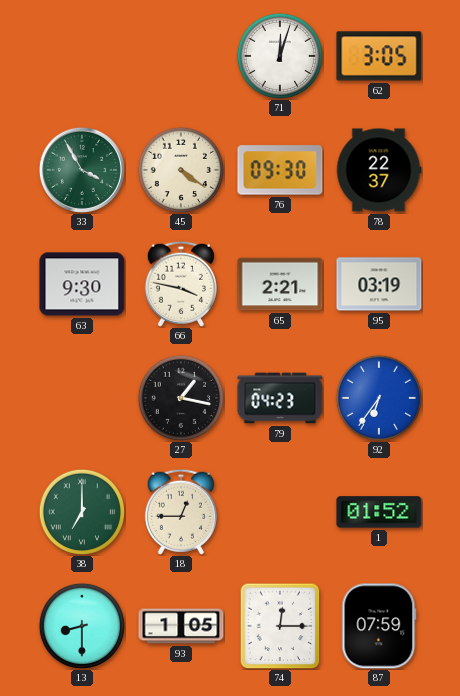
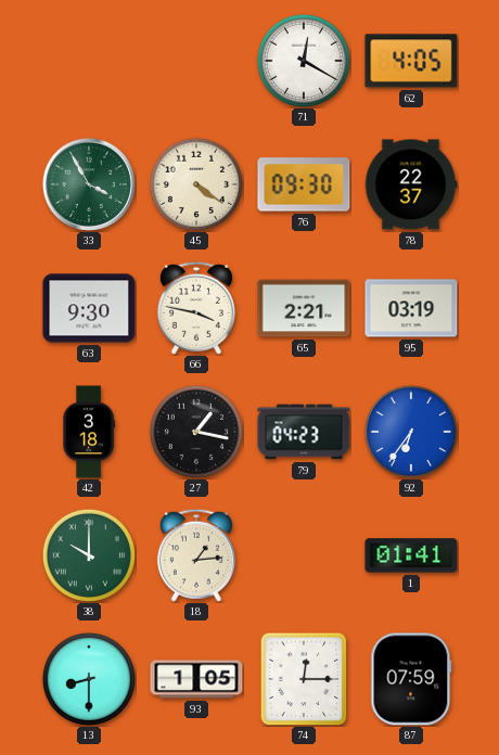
71: 12:03 -> 12:20
62: 3:05 -> 4:05
42: none -> 3:18
38: 7:00 -> 10:00
18: 12:45 -> 1:14
1: 01:52 -> 01:41
